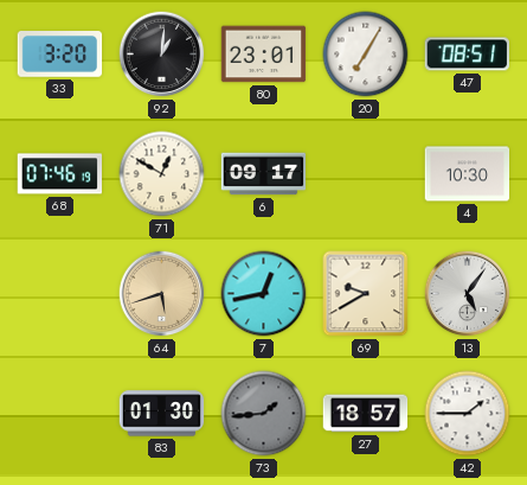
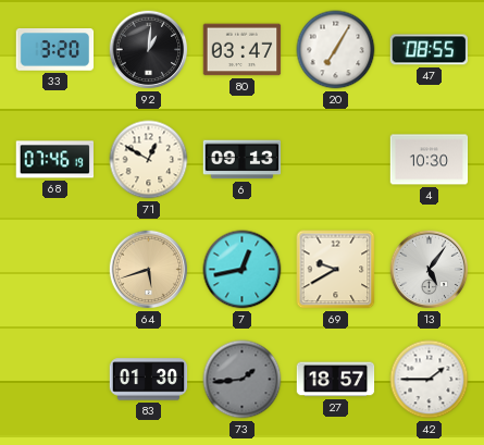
80: 23:01 -> 03:47
47: 08:51 -> 08:55
6: 09:17 -> 09:13
